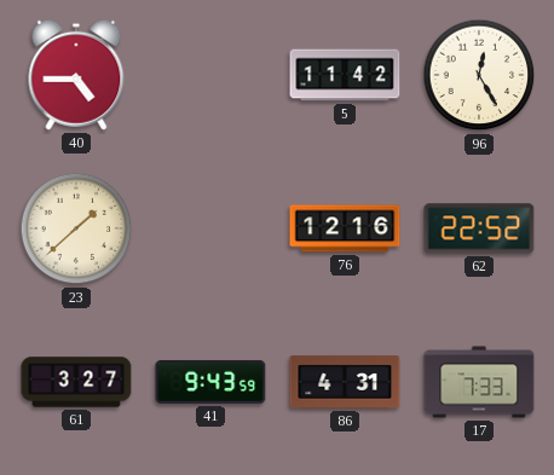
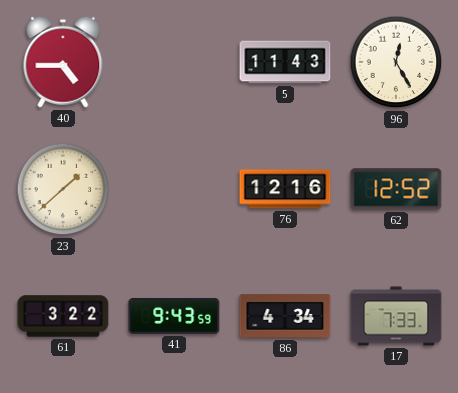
5: 11:42 -> 11:43
62: 22:52 -> 12:52
61: 3:27 -> 3:22
86: 4:31 -> 4:34
